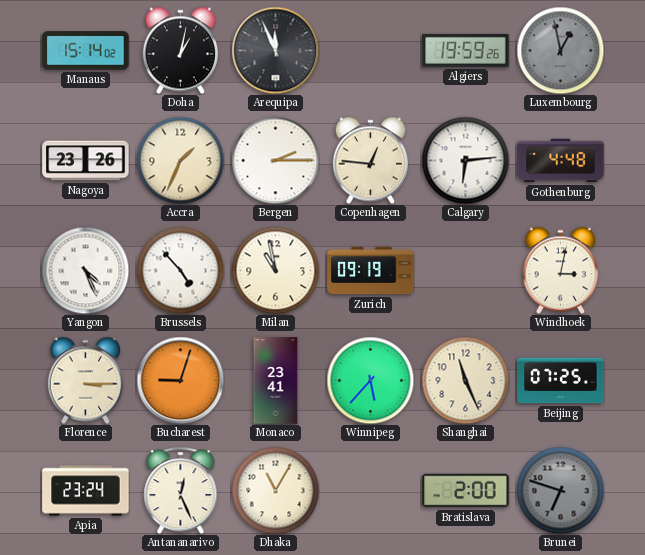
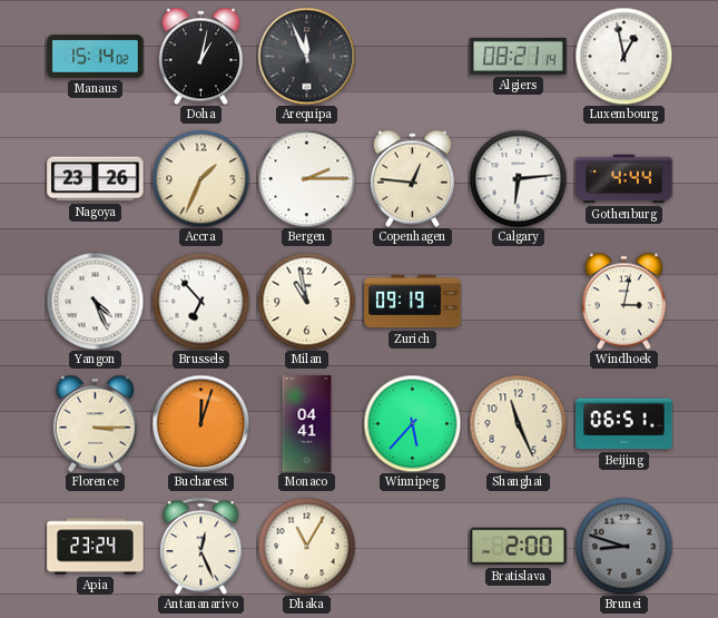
Algiers: 19:59 -> 08:21
Luxembourg dial: grey -> white
Gothenburg: 4:48 -> 4:44
Brussels: 4:53 -> 6:53
Bucharest: 9:03 -> 12:03
Monaco: 23:41 -> 04:41
Beijing: 07:25 -> 06:51
Brunei: 6:48 -> 8:48
